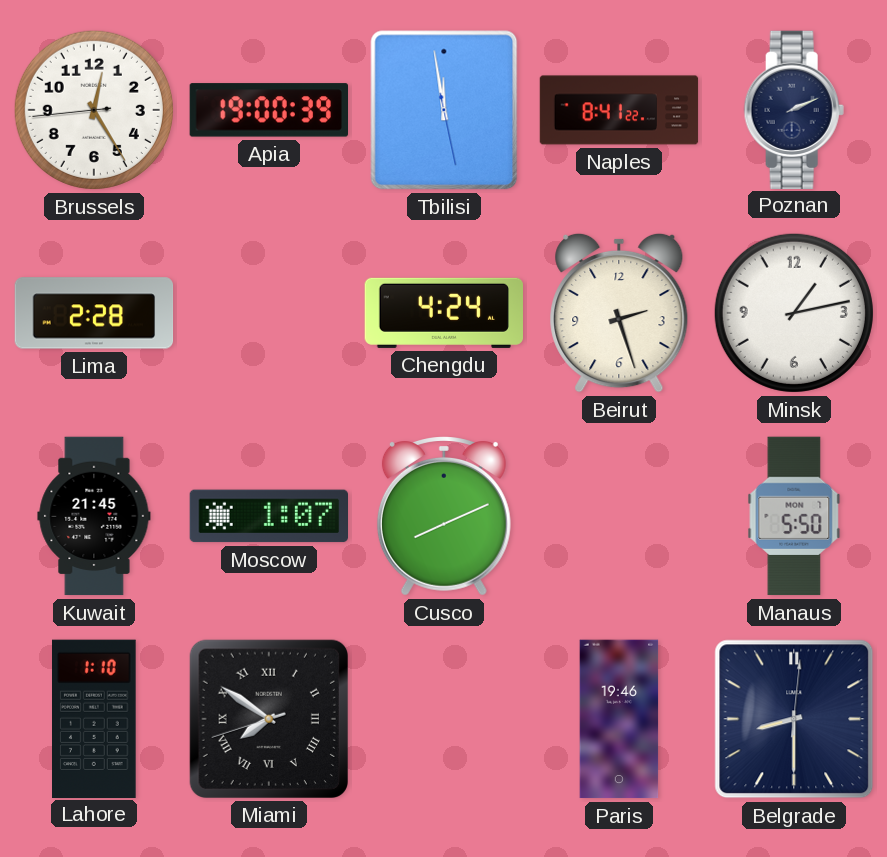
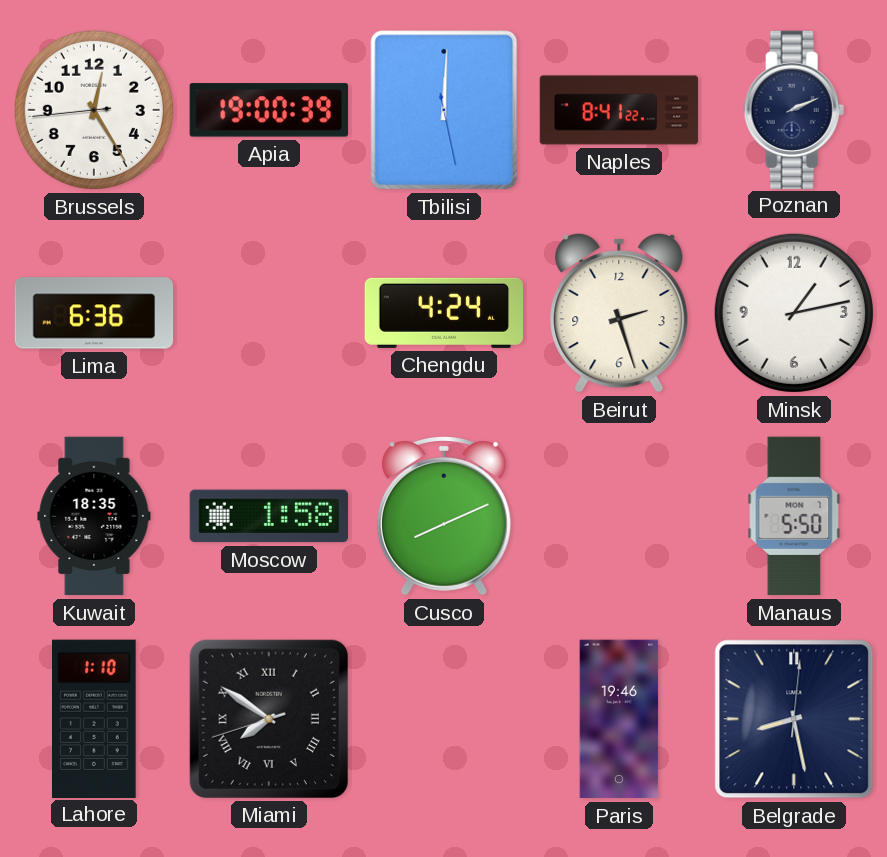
Tbilisi: 11:58 -> 12:00
Lima: 2:28 -> 6:36
Kuwait: 21:45 -> 18:35
Moscow: 1:07 -> 1:58
Belgrade: 8:30 -> 8:28
